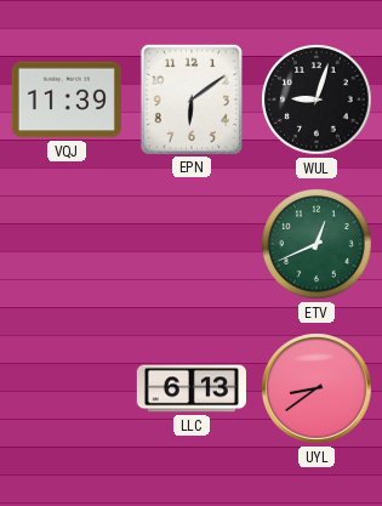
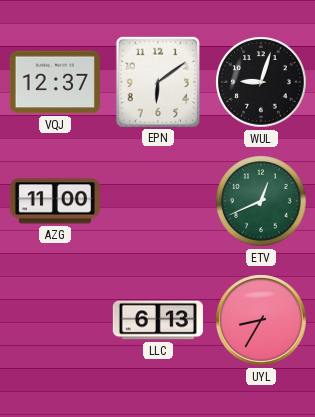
VQJ: 11:39 -> 12:37
AZG: none -> 11:00
UYL: 8:39 -> 8:35
